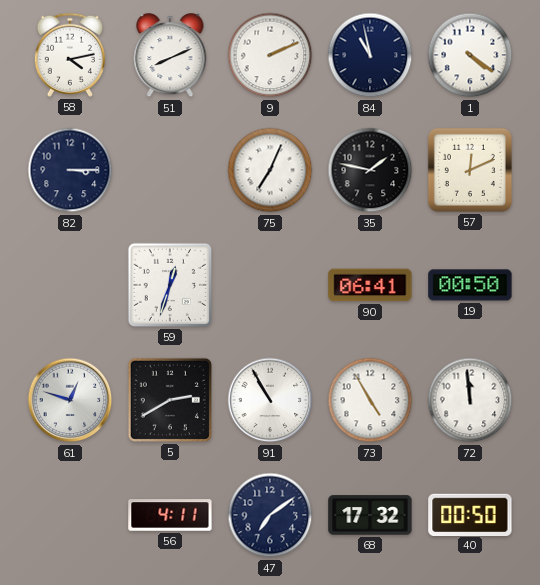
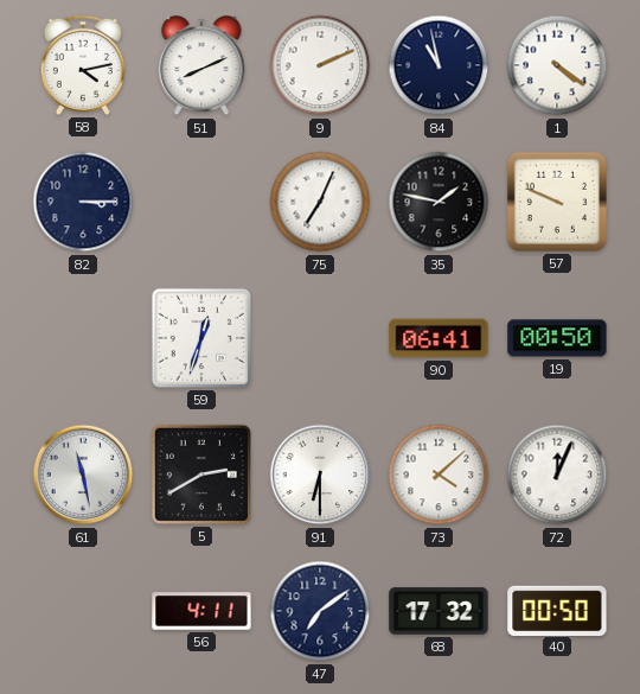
57: 12:11 -> 9:49
61: 12:48 -> 11:28
91: 10:55 -> 6:30
73: 4:55 -> 4:08
72: 11:59 -> 12:04
